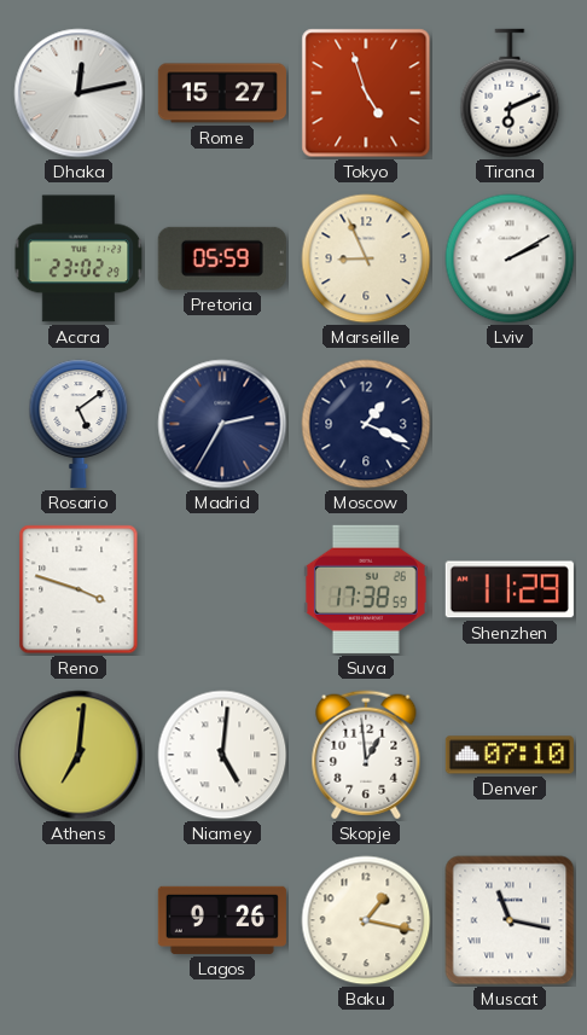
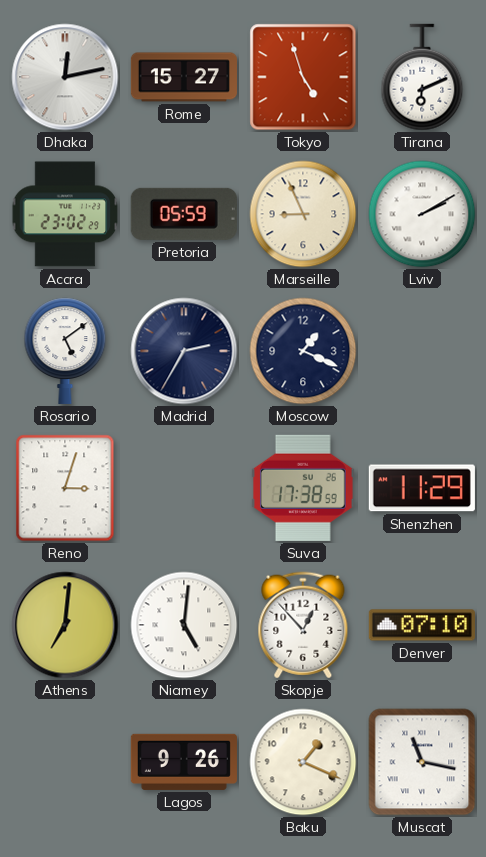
Reno: 3:48 -> 3:03
Skopje: 12:59 -> 12:53
Baku: 1:17 -> 1:19
